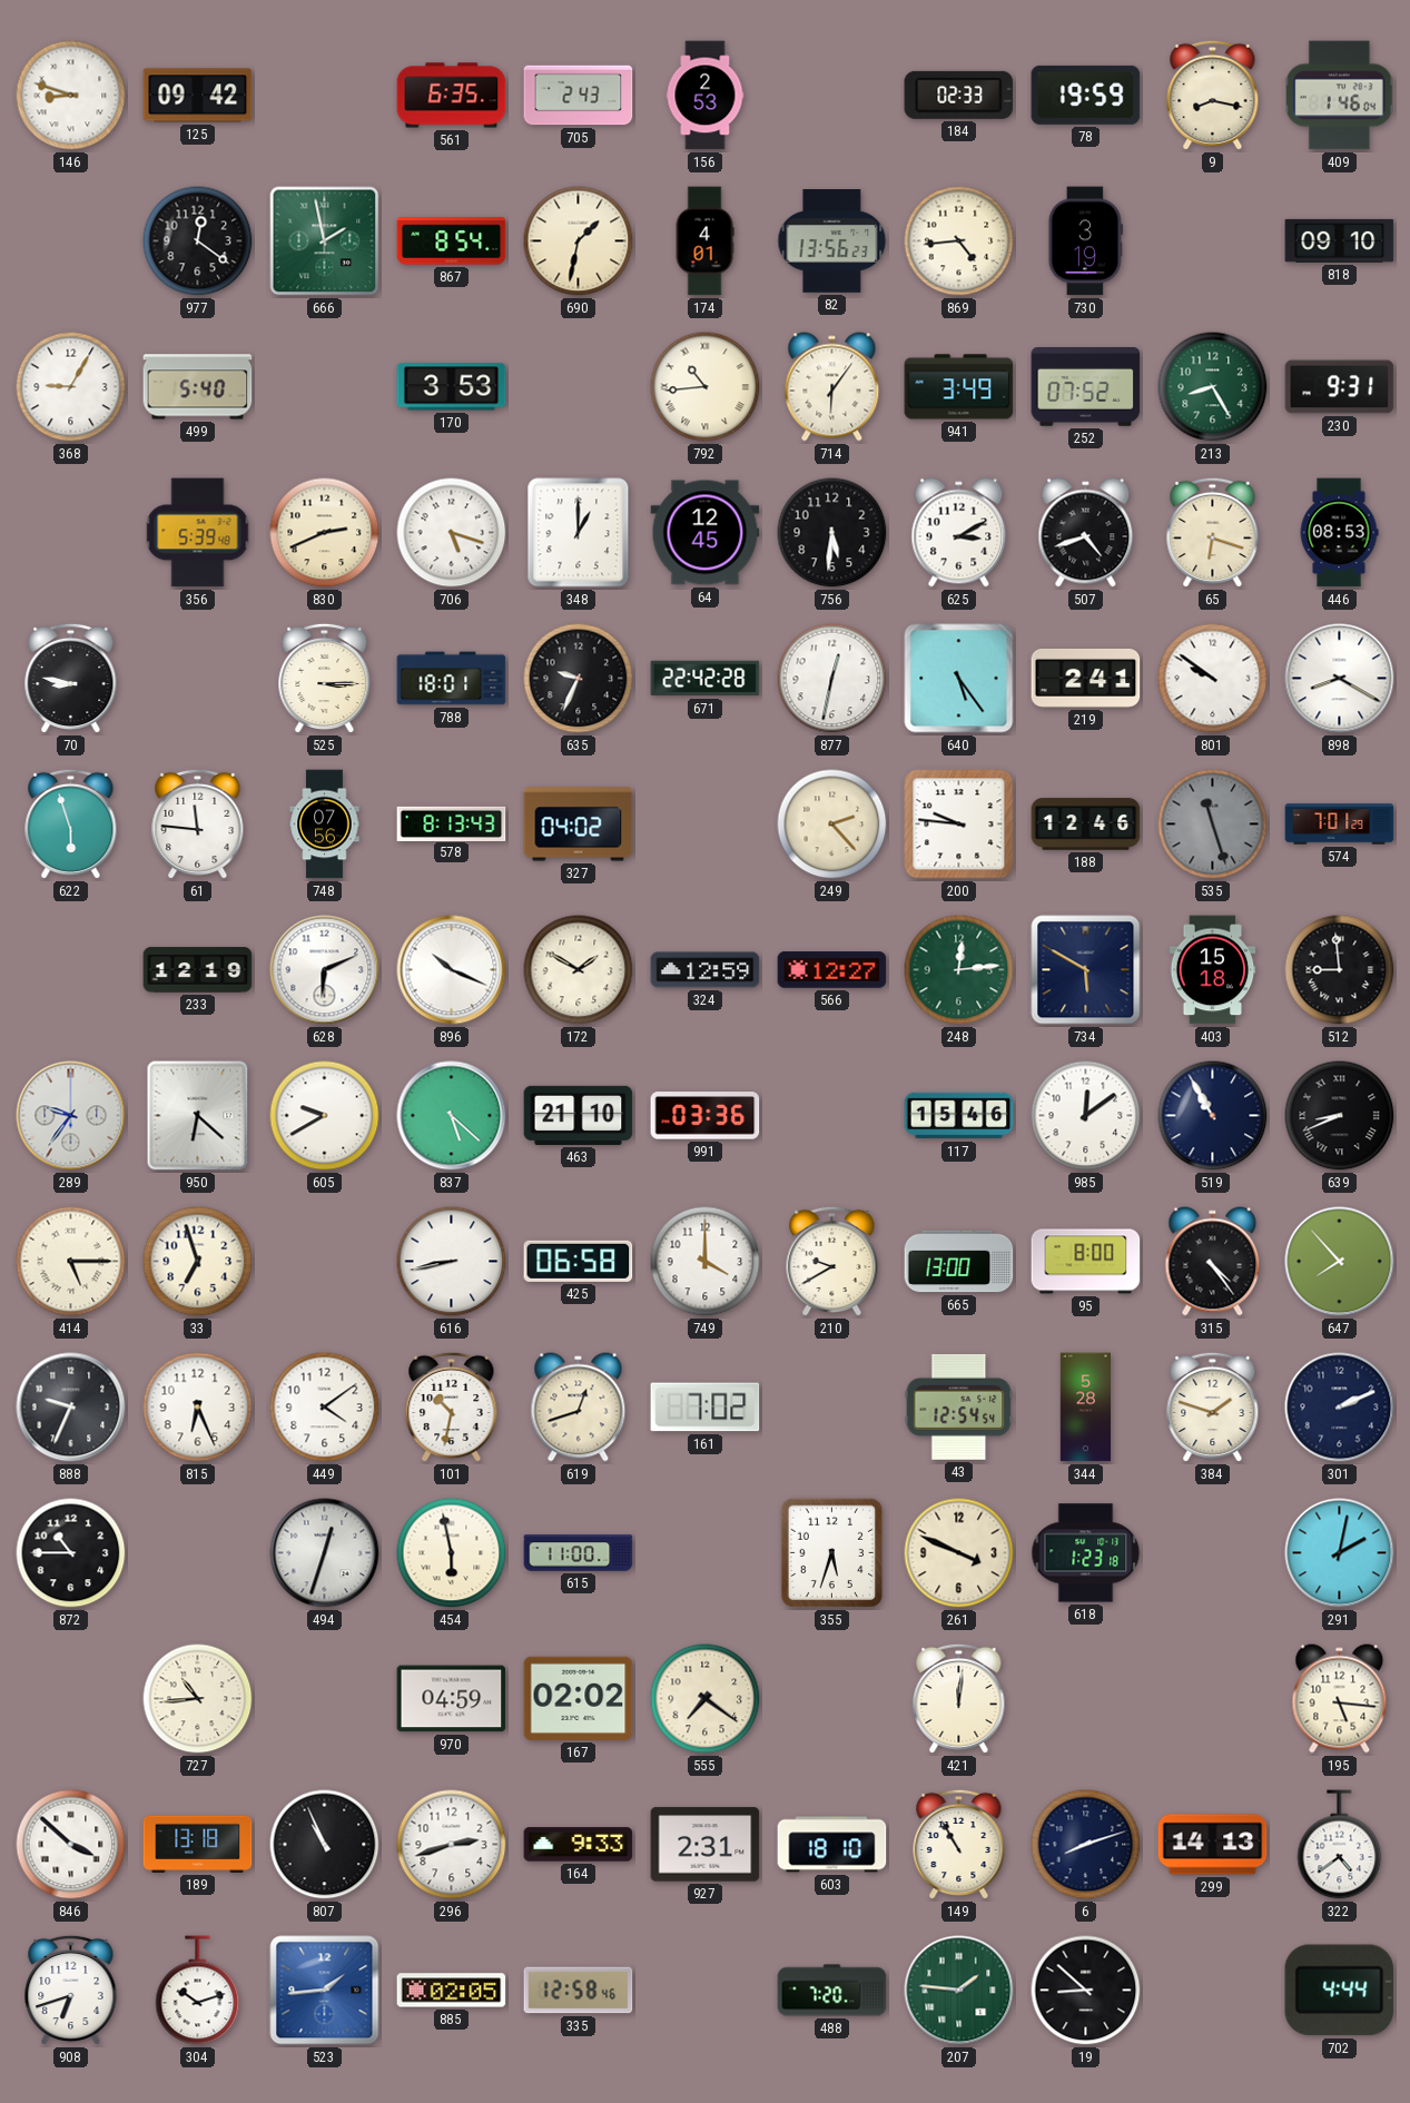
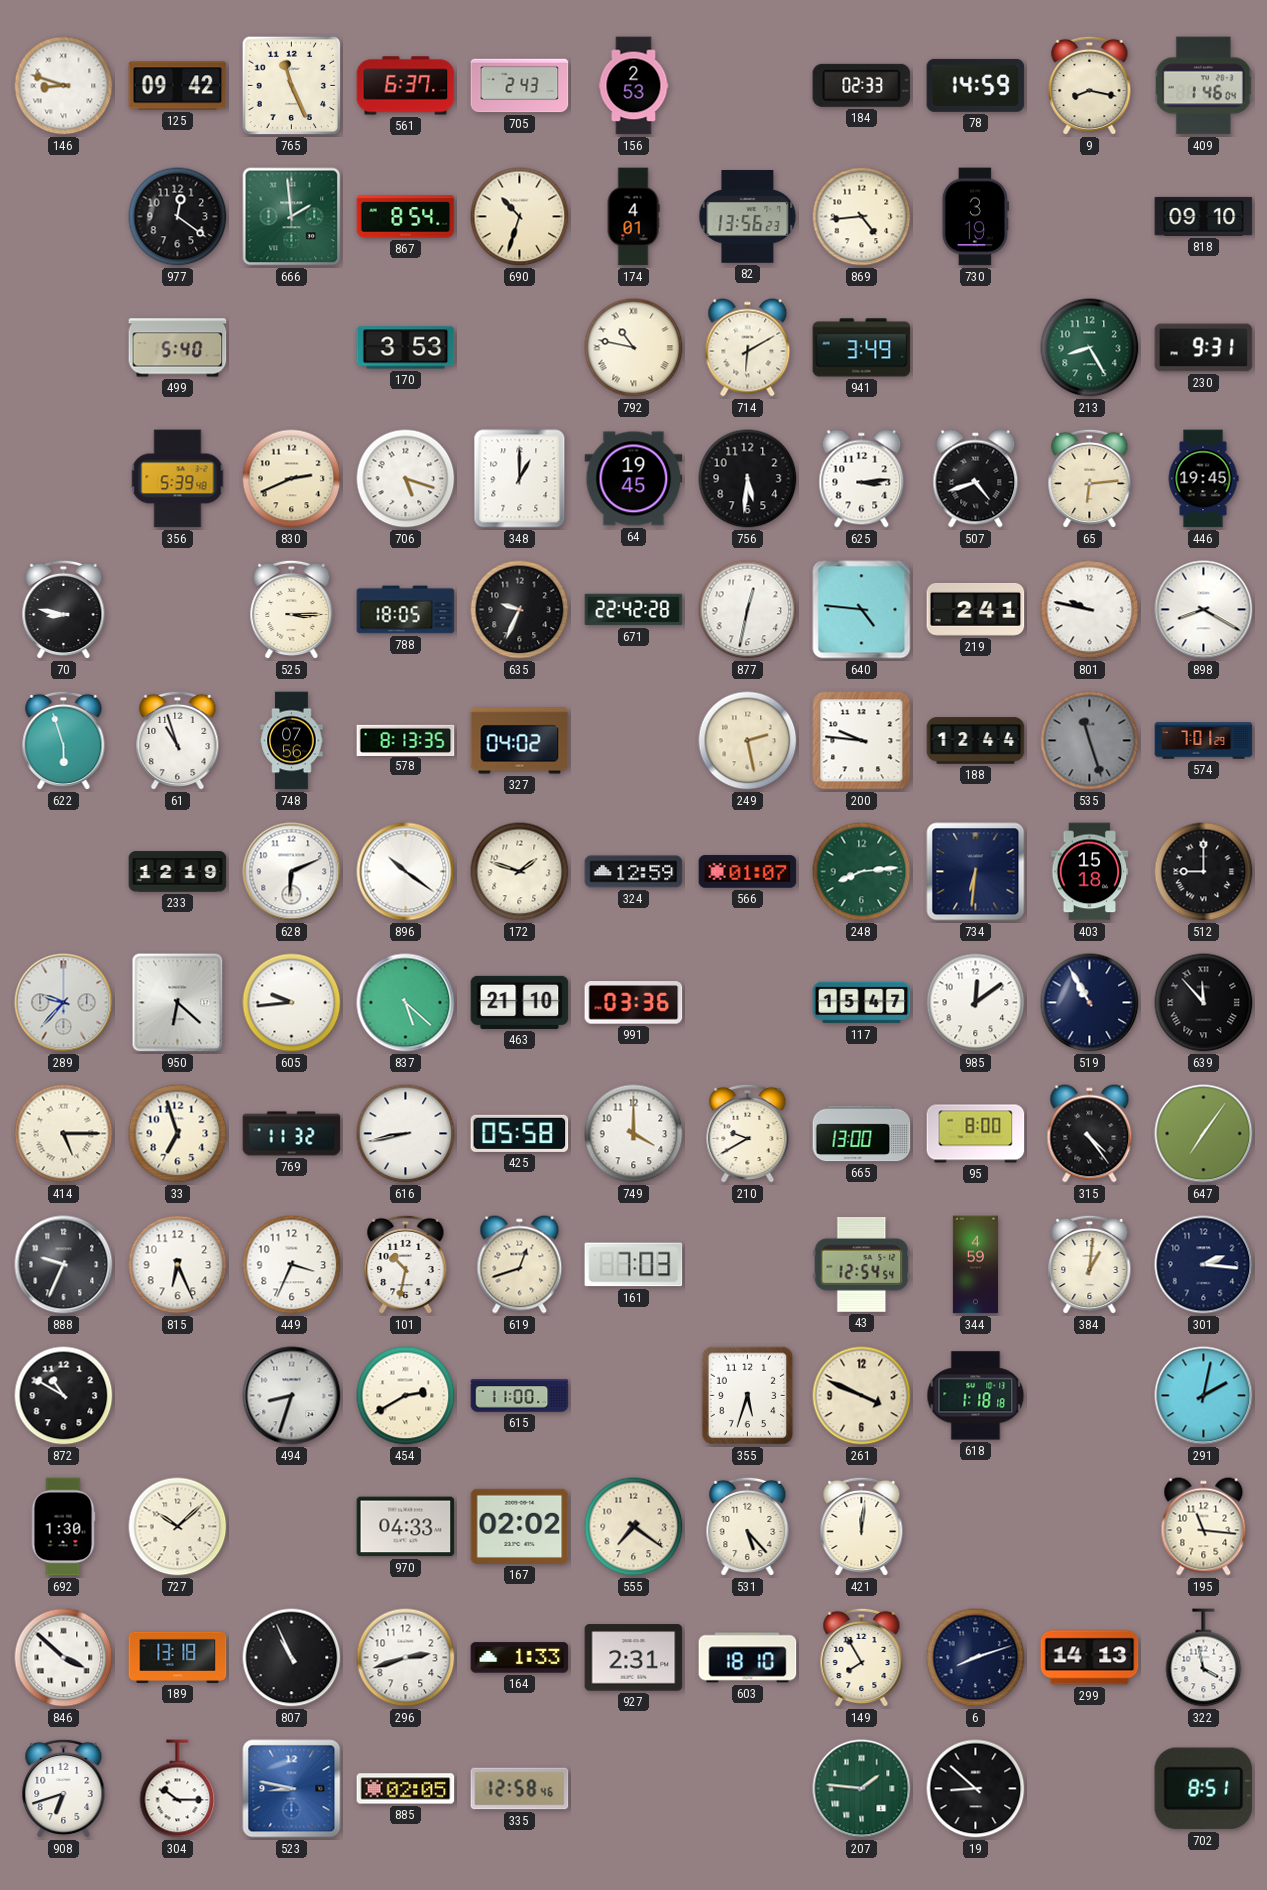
765: none -> 11:26
561: 6:35 -> 6:37
78: 19:59 -> 14:59
666: 1:58 -> 1:59
690: 1:32 -> 10:33
368: 9:05 -> none
792: 10:44 -> 10:47
714: 6:06 -> 6:10
252: 07:52 -> none
64: 12:45 -> 19:45
625: 3:10 -> 3:14
65: 6:18 -> 6:14
446: 08:53 -> 19:45
788: 18:01 -> 18:05
640: 5:24 -> 4:46
801: 9:51 -> 9:47
61: 11:46 -> 10:57
578: 8:13:43 -> 8:13:35
249: 2:23 -> 2:28
188: 12:46 -> 12:44
896: 10:19 -> 10:21
172: 1:50 -> 1:48
566: 12:27 -> 01:07
248: 12:14 -> 8:14
734: 5:50 -> 6:31
512: 8:59 -> 9:00
289: 9:36 -> 9:37
605: 9:40 -> 9:44
117: 15:46 -> 15:47
639: 8:41 -> 11:53
769: none -> 11:32
425: 06:58 -> 05:58
647: 7:53 -> 7:06
449: 4:09 -> 3:34
161: 7:02 -> 7:03
344: 5:28 -> 4:59
384: 1:48 -> 1:01
301: 2:11 -> 2:16
872: 10:45 -> 10:50
494: 12:33 -> 8:33
454: 5:58 -> 2:40
618: 1:23 -> 1:18
692: none -> 1:30
727: 10:44 -> 10:08
970: 04:59 -> 04:33
531: none -> 5:23
195: 5:16 -> 11:16
164: 9:33 -> 1:33
149: 10:55 -> 7:55
322: 4:39 -> 3:58
304: 10:12 -> 10:15
523: 1:44 -> 8:47
488: 7:20 -> none
702: 4:44 -> 8:51
